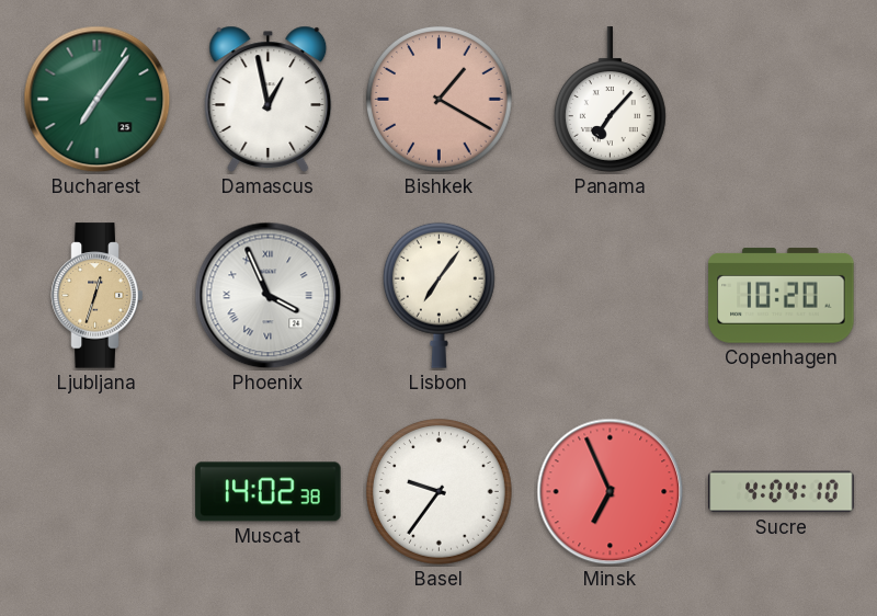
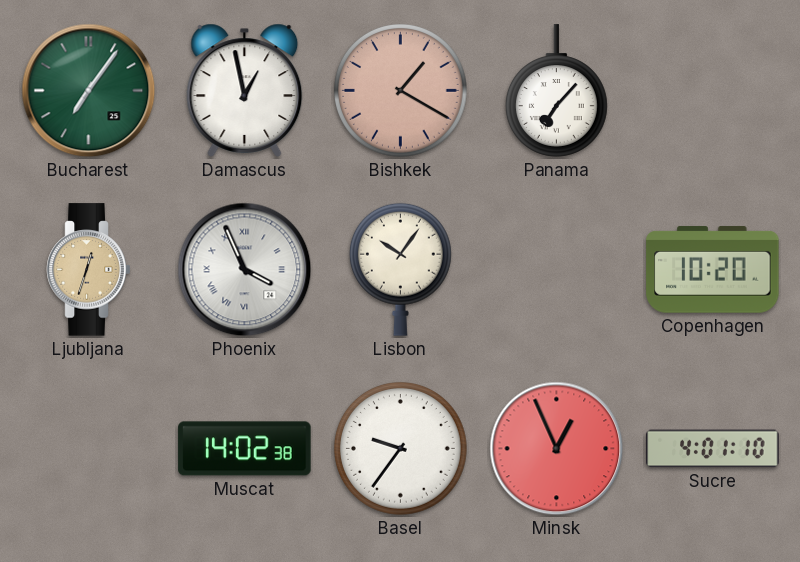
Lisbon: 7:06 -> 10:06
Minsk: 6:56 -> 12:56
Sucre: 4:04 -> 4:01
